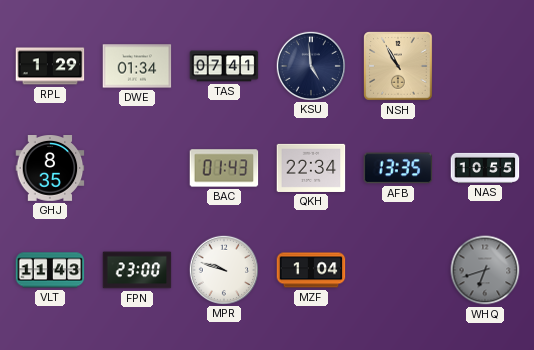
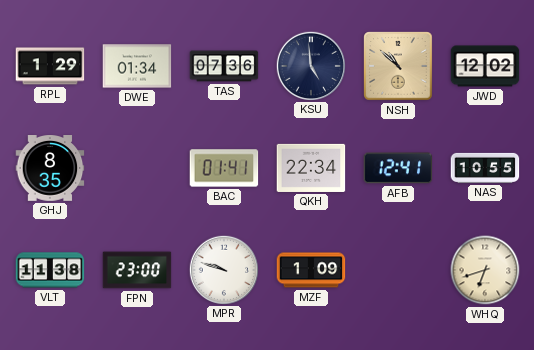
TAS: 07:41 -> 07:36
NSH: 10:55 -> 10:52
JWD: none -> 12:02
BAC: 01:43 -> 01:41
AFB: 13:35 -> 12:41
VLT: 11:43 -> 11:38
MZF: 1:04 -> 1:09
WHQ dial: grey -> cream
